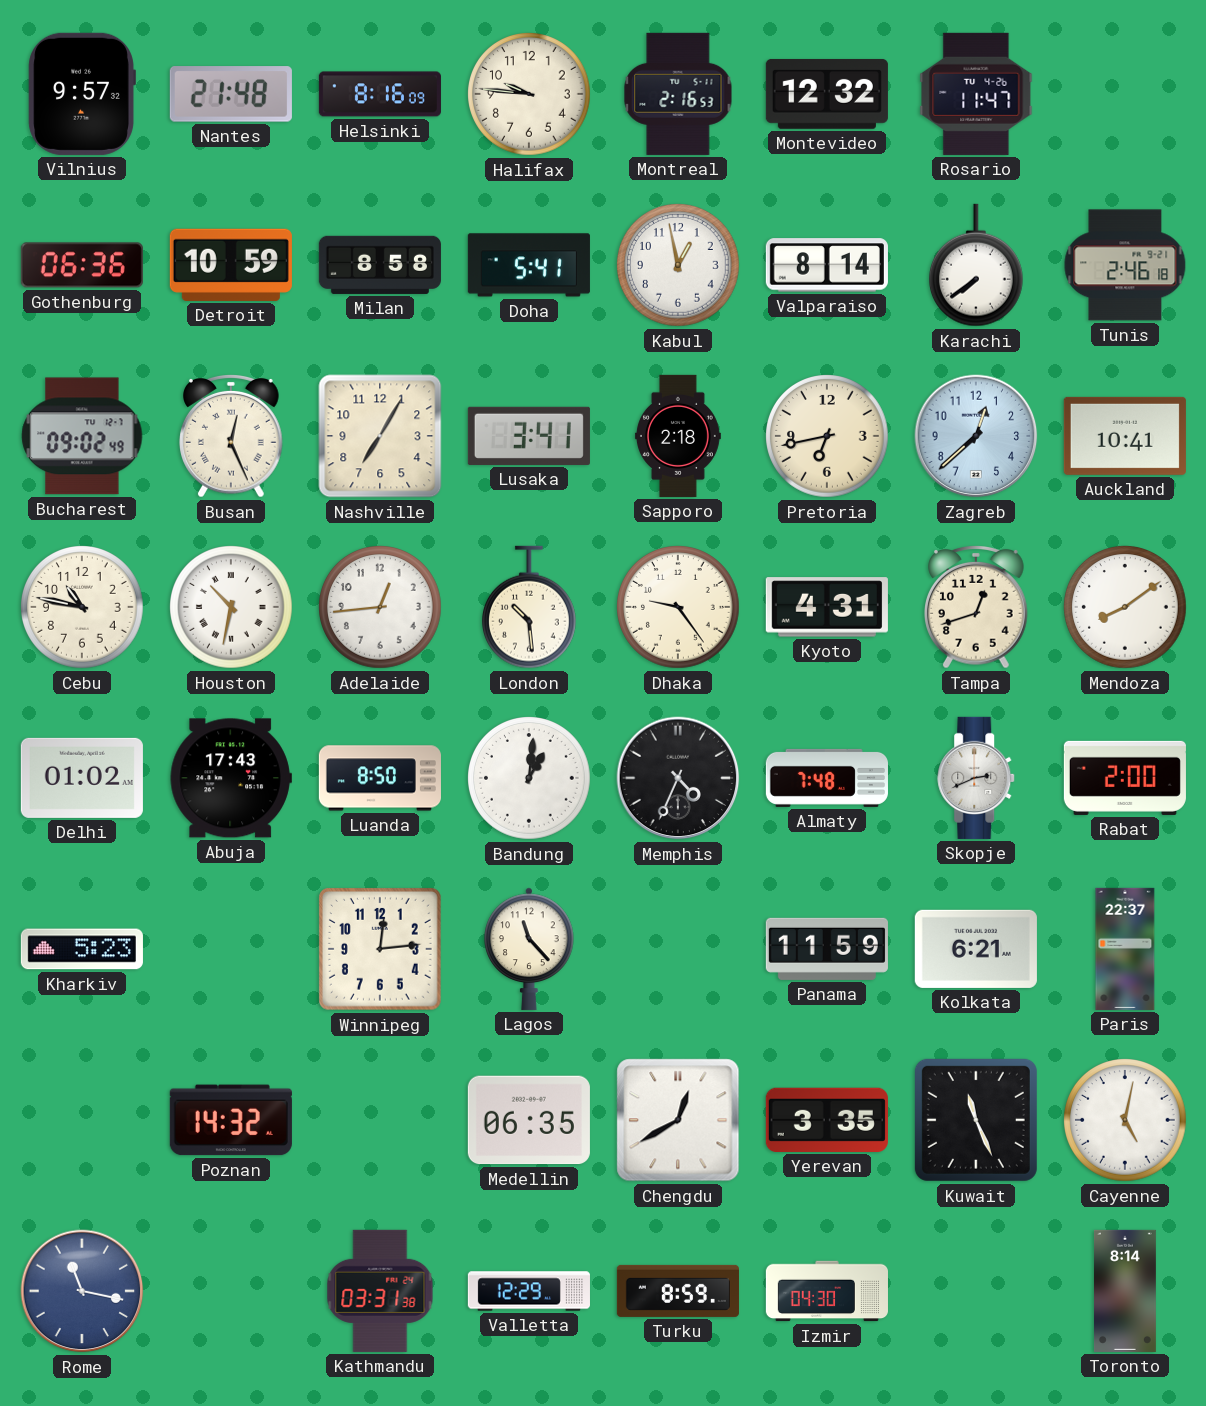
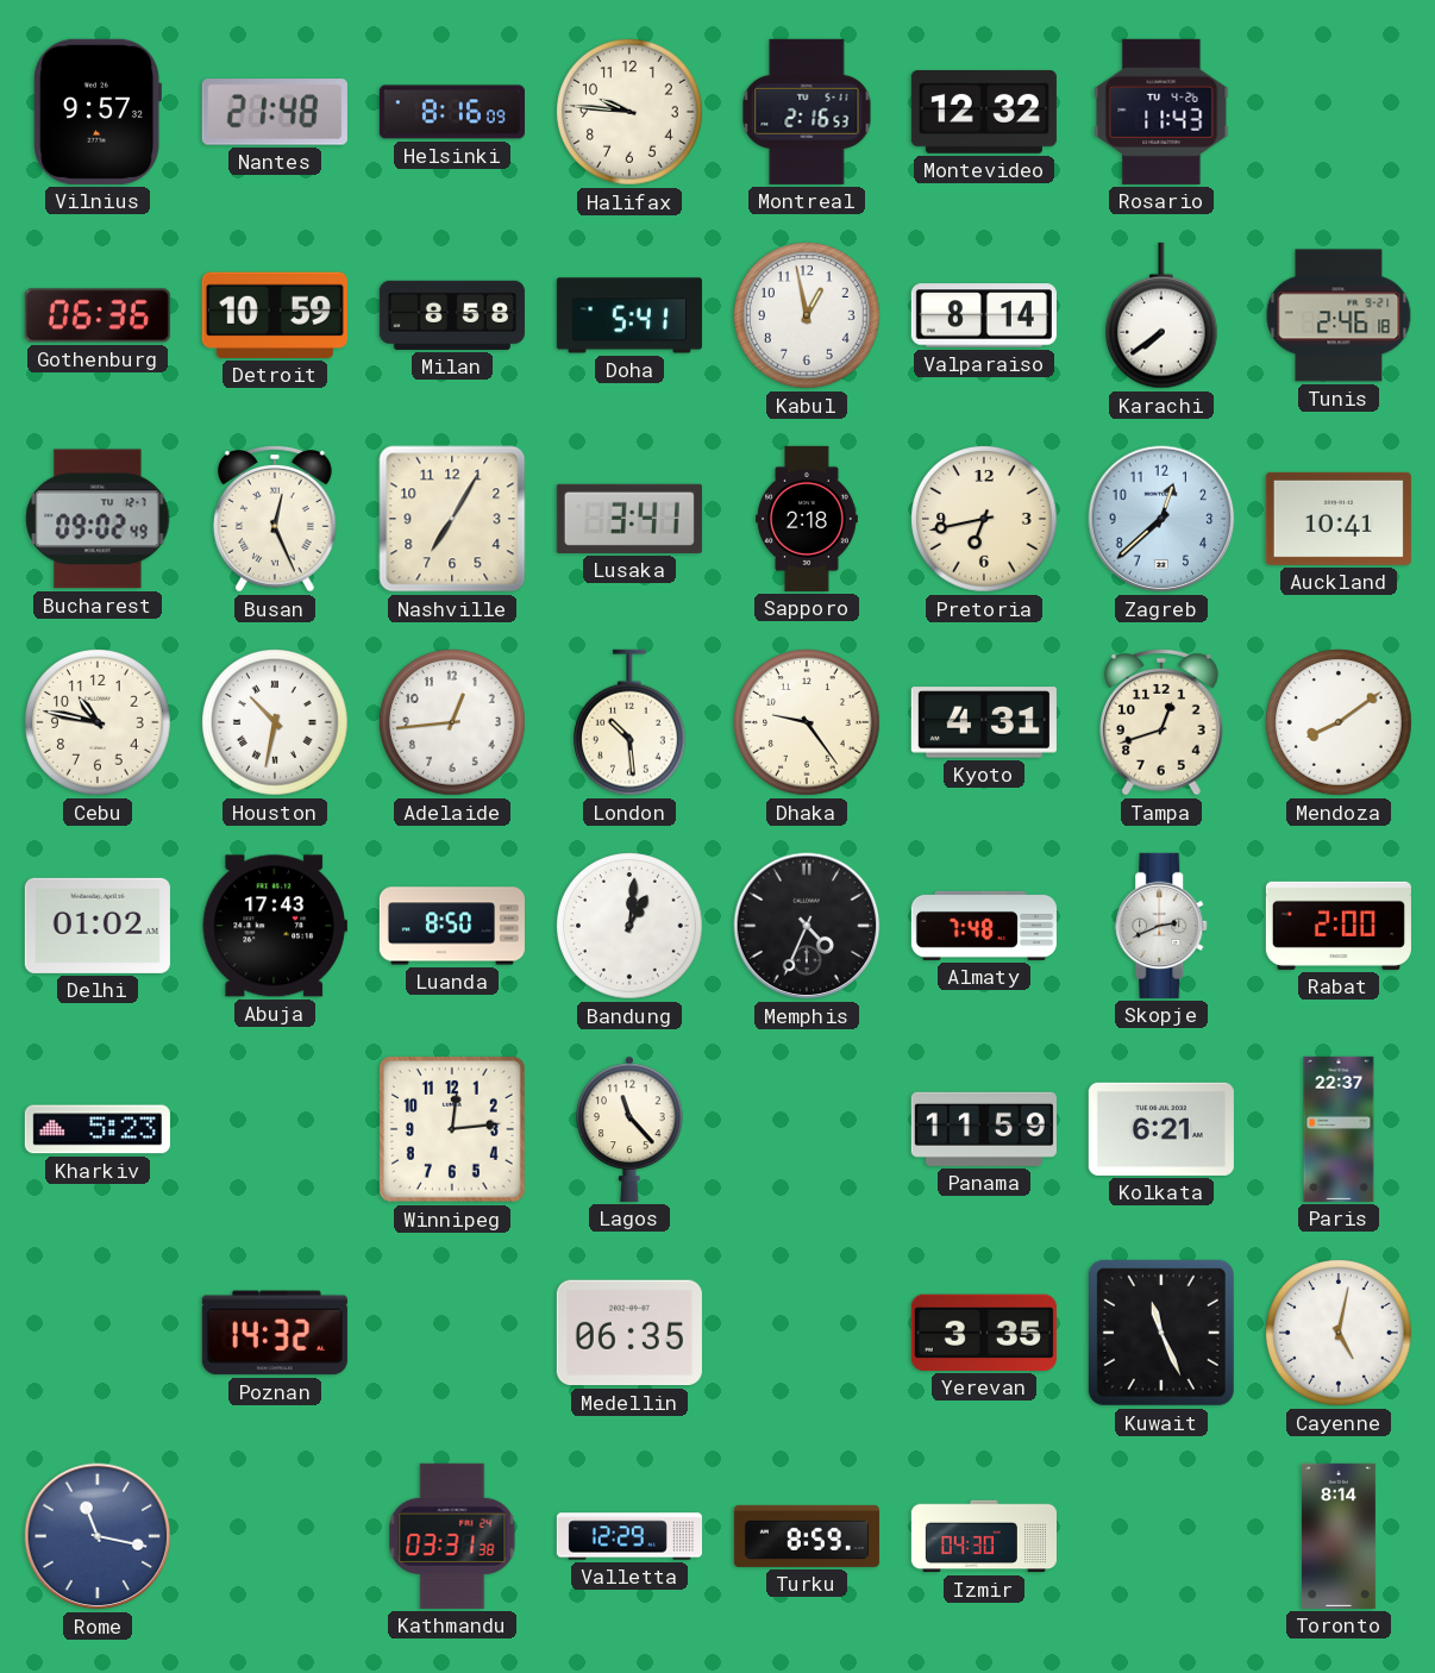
Rosario: 11:47 -> 11:43
Chengdu: 12:40 -> none
